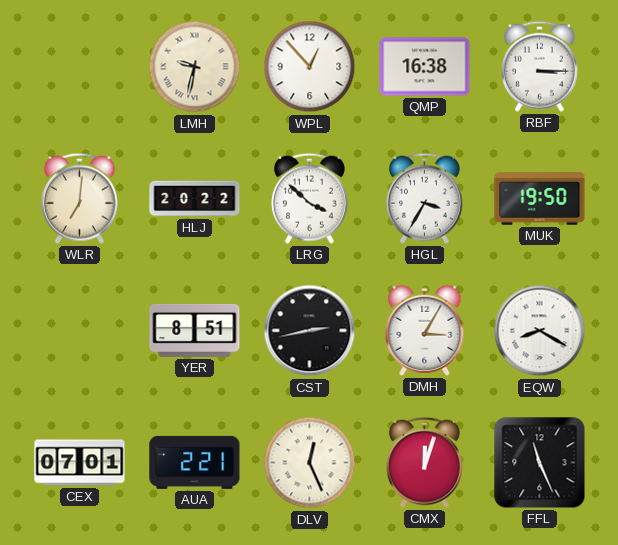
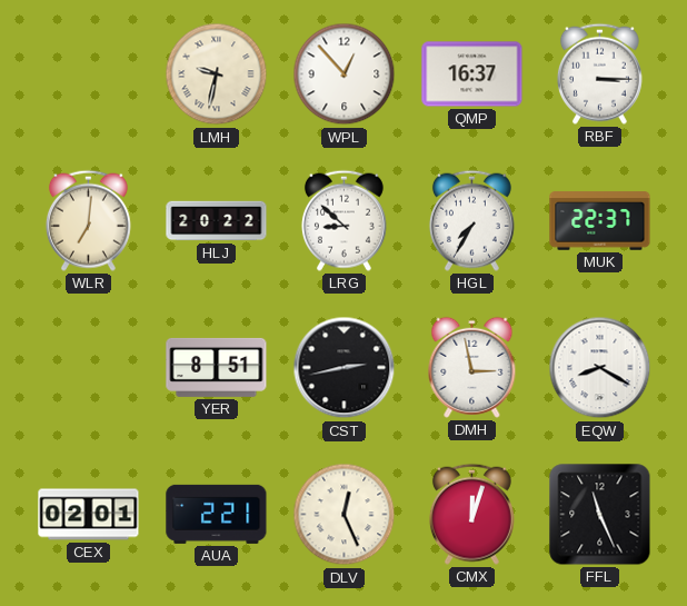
QMP: 16:38 -> 16:37
LRG: 3:52 -> 8:52
HGL: 3:35 -> 7:35
MUK: 19:50 -> 22:37
DMH: 3:05 -> 2:58
CEX: 07:01 -> 02:01
